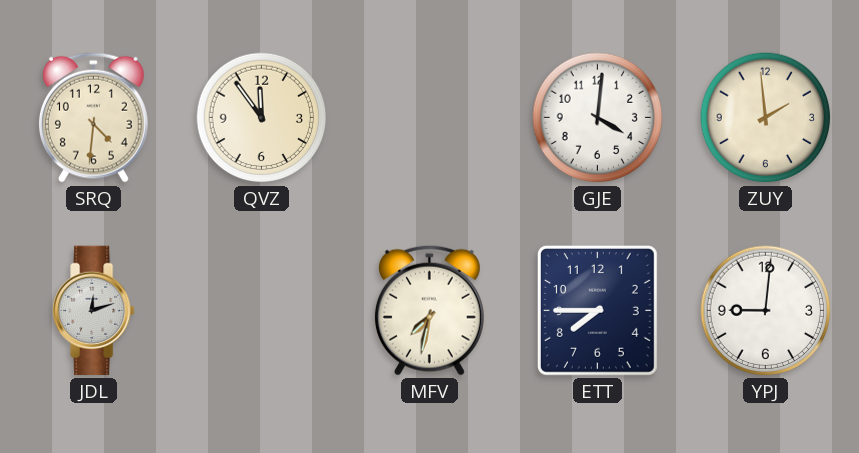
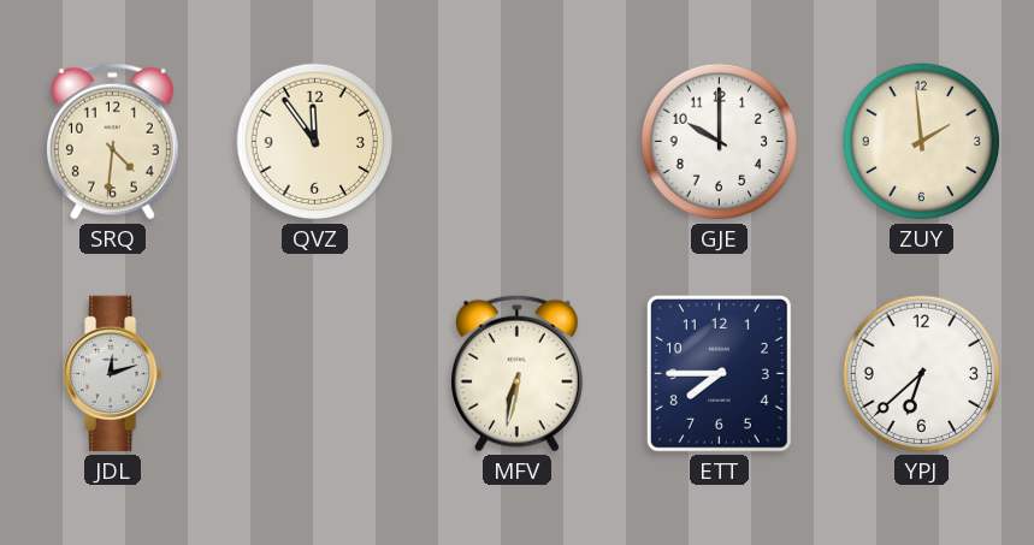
GJE: 4:01 -> 10:00
MFV: 7:32 -> 6:32
YPJ: 9:01 -> 6:38
